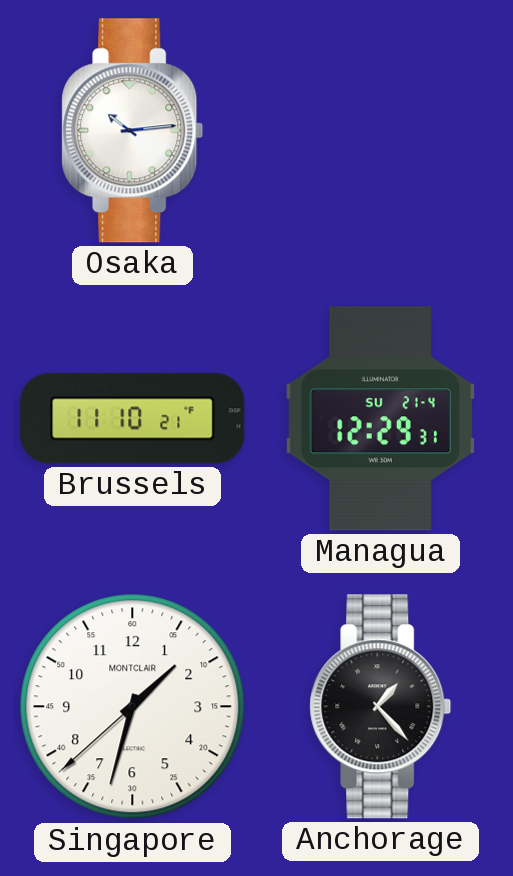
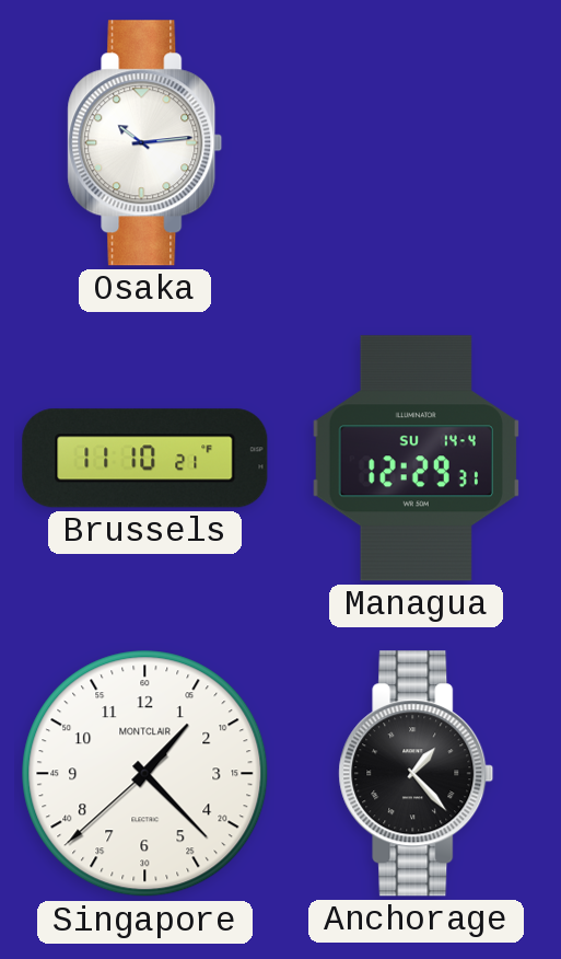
Managua date: SU 21-4 -> SU 14-4
Singapore: 1:32 -> 1:22
